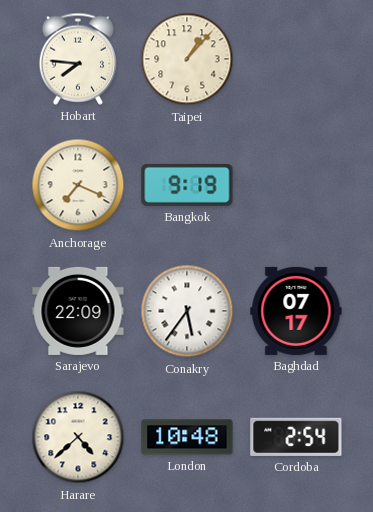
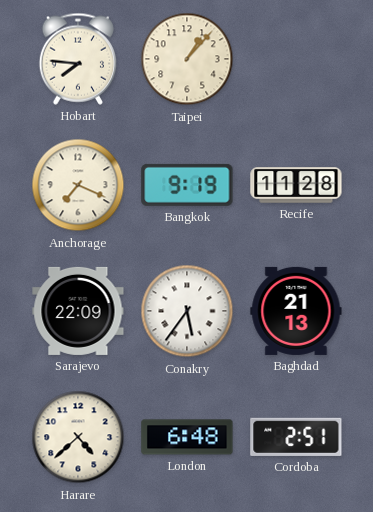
Recife: none -> 11:28
Baghdad: 07:17 -> 21:13
London: 10:48 -> 6:48
Cordoba: 2:54 -> 2:51
